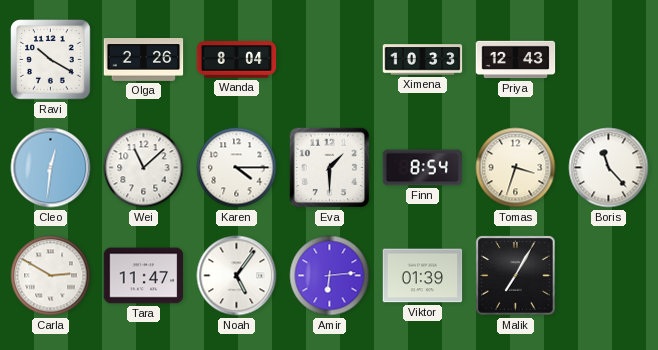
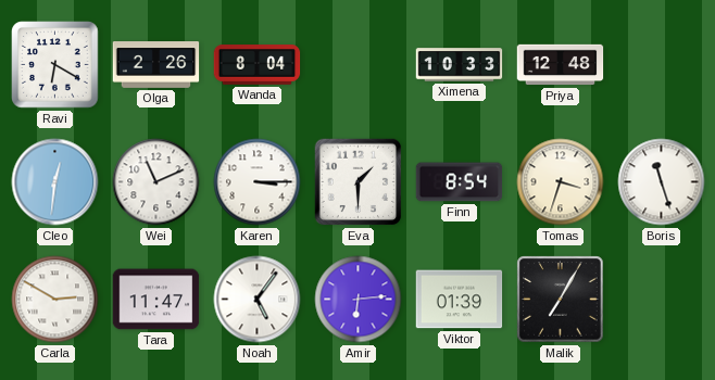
Ravi: 10:20 -> 6:20
Priya: 12:43 -> 12:48
Wei: 11:08 -> 11:11
Karen: 4:15 -> 3:15
Boris: 11:23 -> 11:27
